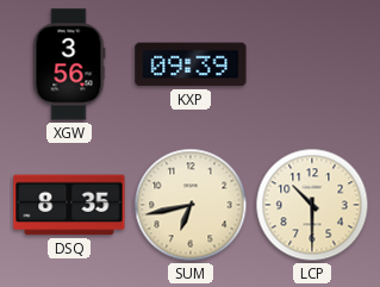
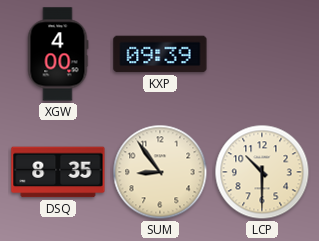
XGW: 3:56 -> 4:00
SUM: 6:43 -> 8:54
